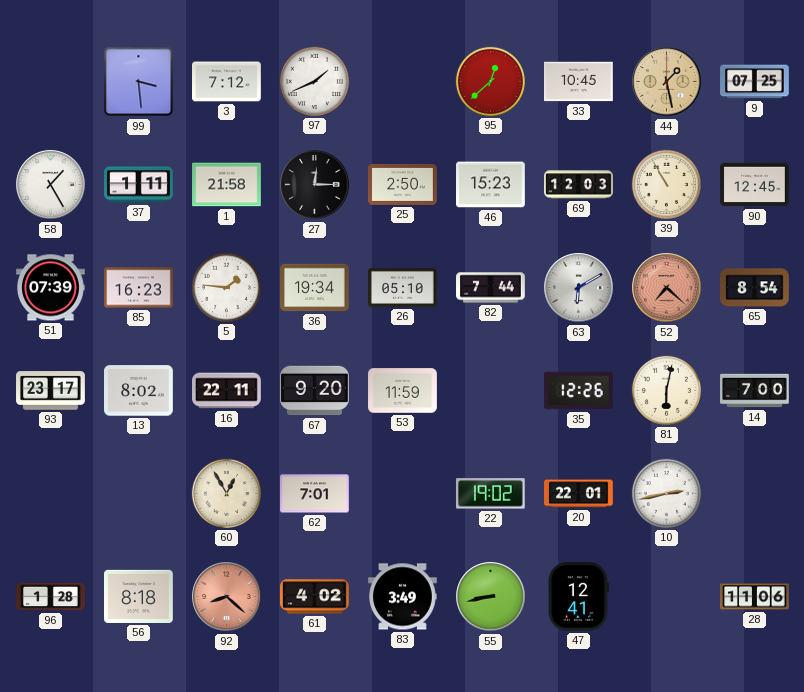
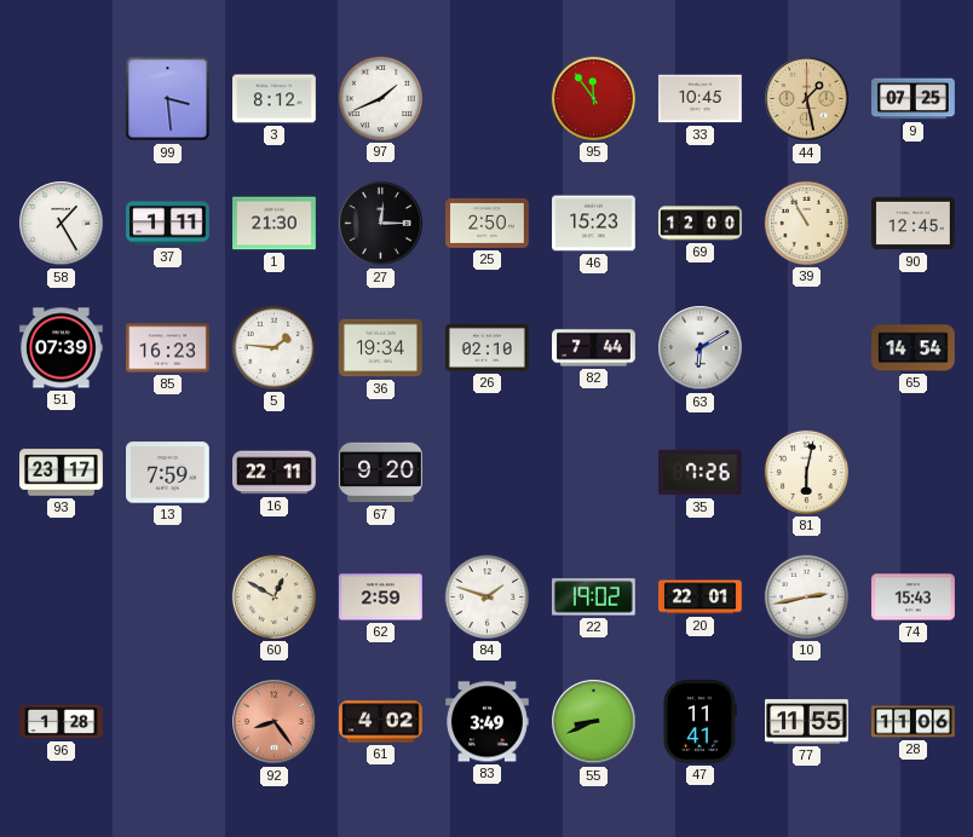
3: 7:12 -> 8:12
95: 12:38 -> 11:54
1: 21:58 -> 21:30
69: 12:03 -> 12:00
26: 05:10 -> 02:10
52: 7:22 -> none
65: 8:54 -> 14:54
13: 8:02 -> 7:59
53: 11:59 -> none
35: 12:26 -> 7:26
14: 7:00 -> none
60: 12:55 -> 12:50
62: 7:01 -> 2:59
84: none -> 1:48
74: none -> 15:43
56: 8:18 -> none
92: 8:22 -> 8:24
55: 8:43 -> 8:41
47: 12:41 -> 11:41
77: none -> 11:55
